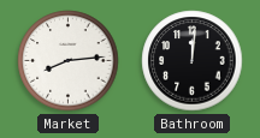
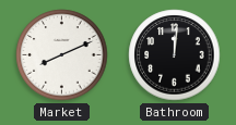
Market: 8:14 -> 8:11
